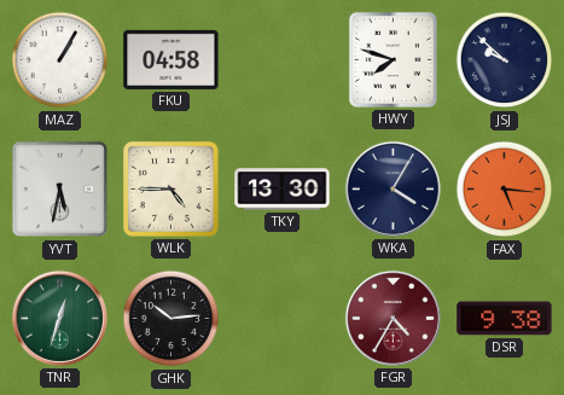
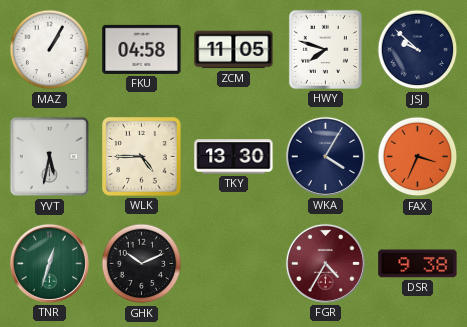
ZCM: none -> 11:05
FAX: 5:16 -> 3:34
GHK: 10:14 -> 10:11
